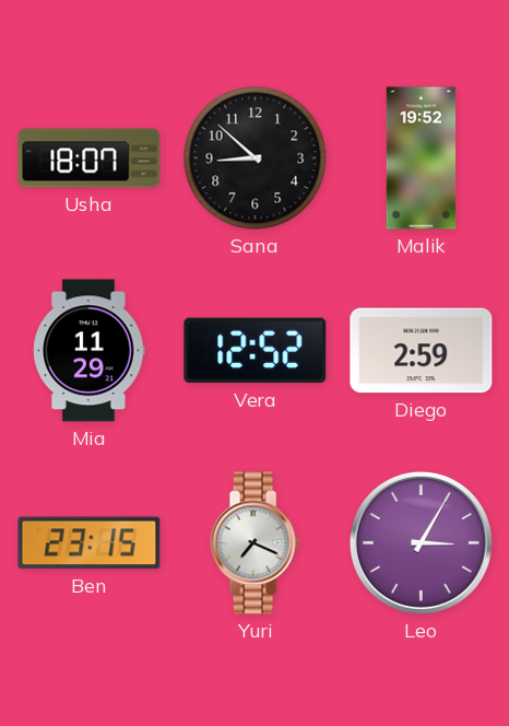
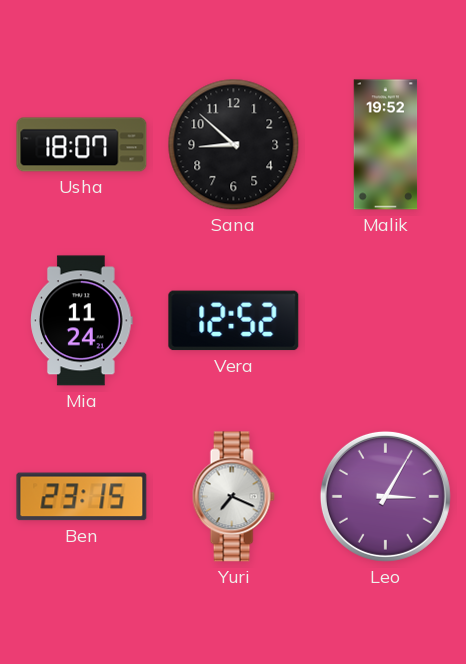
Mia: 11:29 -> 11:24
Diego: 2:59 -> none
